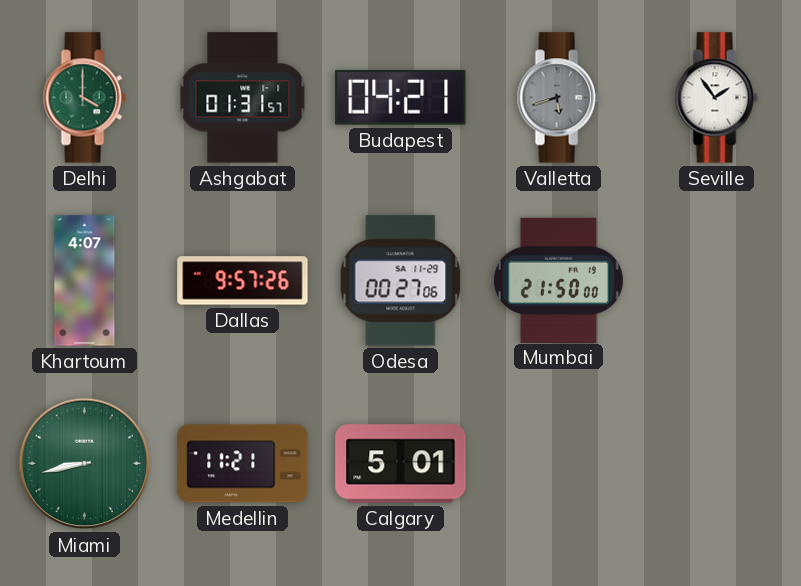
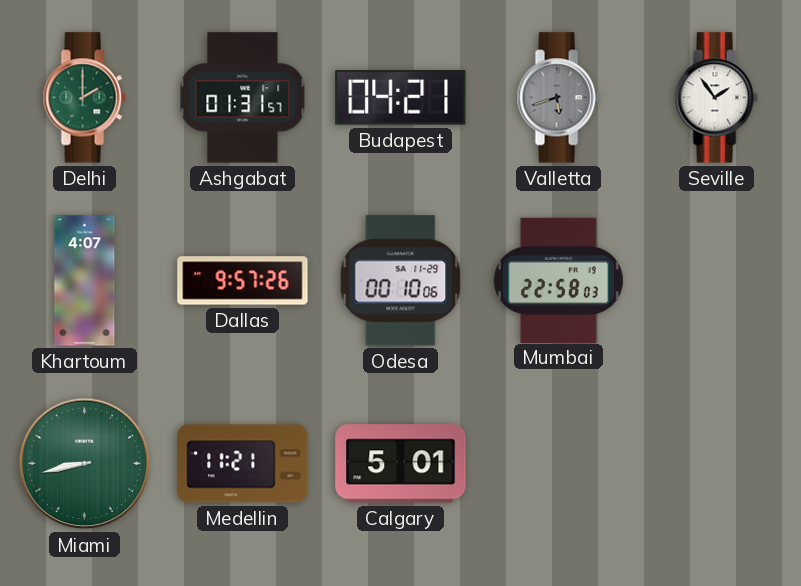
Delhi: 4:00 -> 2:00
Odesa: 00:27 -> 00:10
Mumbai: 21:50 -> 22:58
